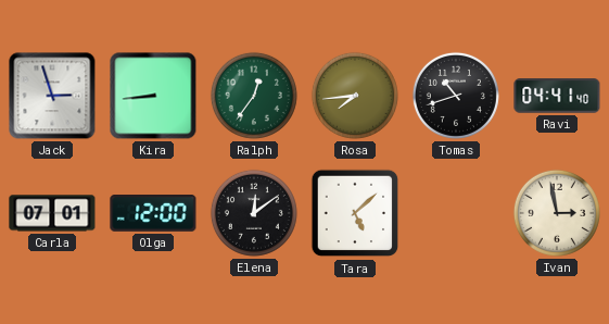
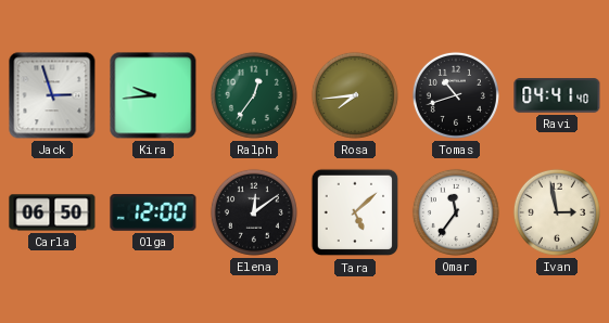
Kira: 8:44 -> 9:44
Carla: 07:01 -> 06:50
Omar: none -> 11:36
